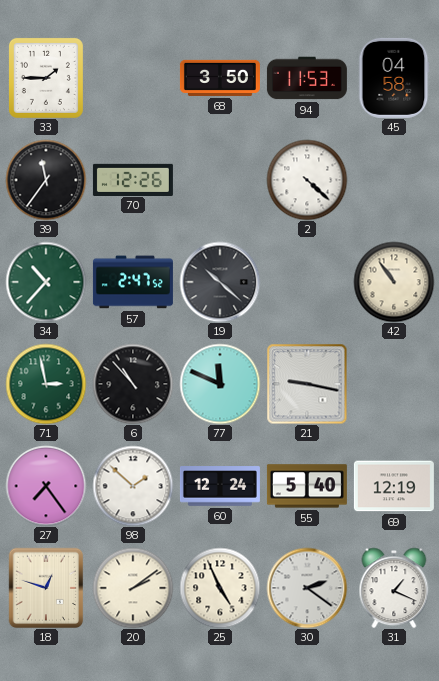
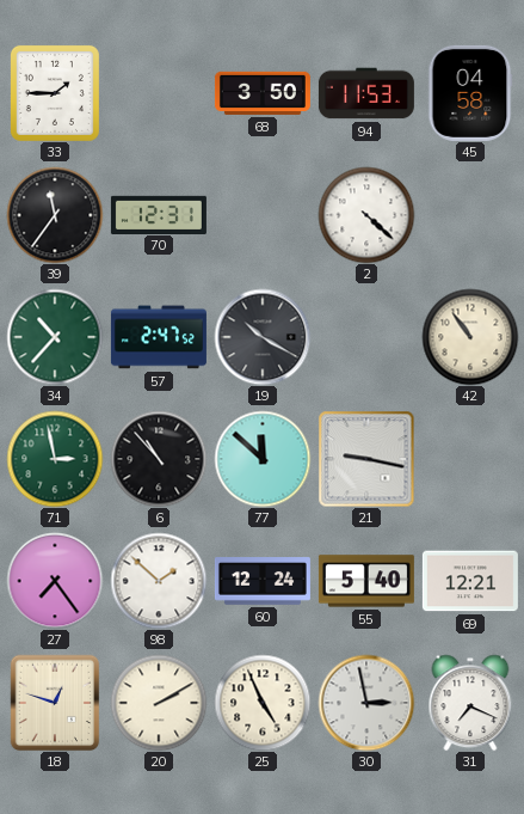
70: 12:26 -> 12:31
19: 10:22 -> 10:20
77: 11:49 -> 11:52
69: 12:19 -> 12:21
20: 2:09 -> 2:10
30: 2:21 -> 2:58
31: 1:19 -> 7:19
